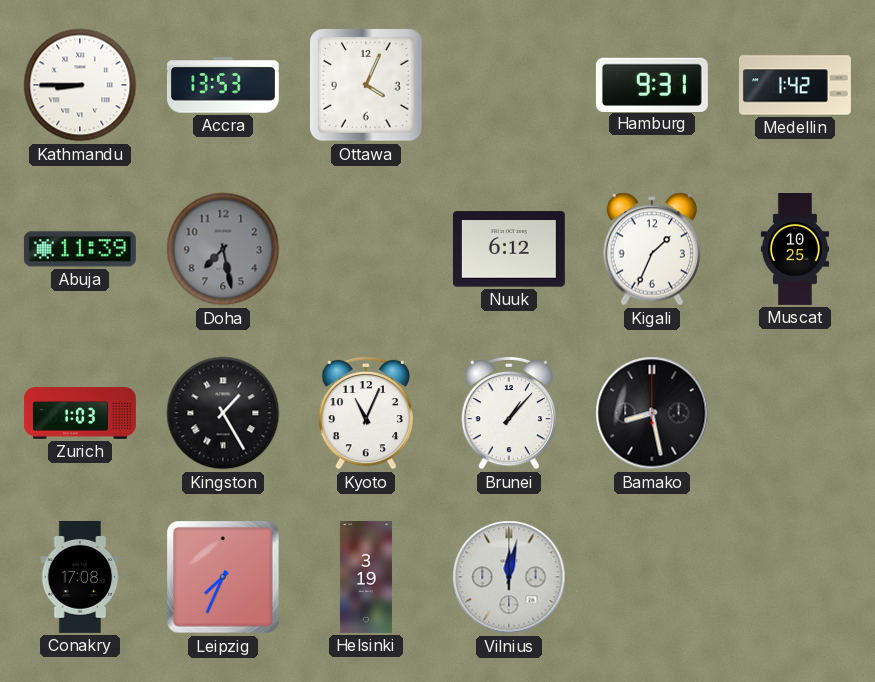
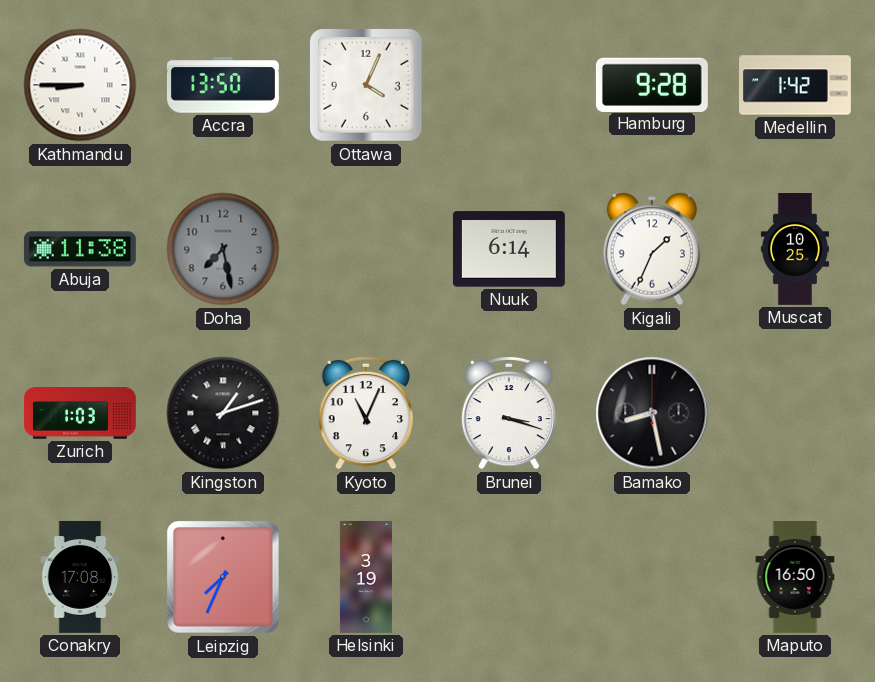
Accra: 13:53 -> 13:50
Hamburg: 9:31 -> 9:28
Abuja: 11:39 -> 11:38
Nuuk: 6:12 -> 6:14
Kingston: 1:25 -> 1:12
Brunei: 1:07 -> 3:18
Vilnius: 12:02 -> none
Maputo: none -> 16:50
